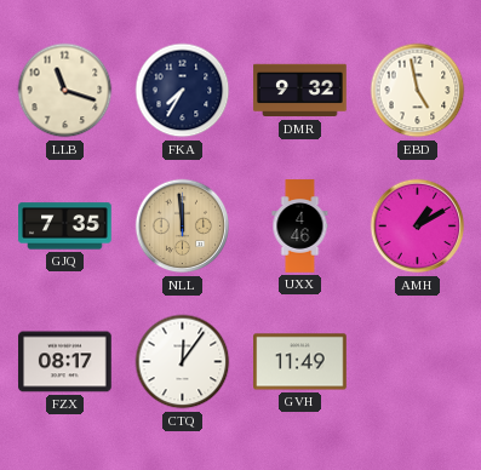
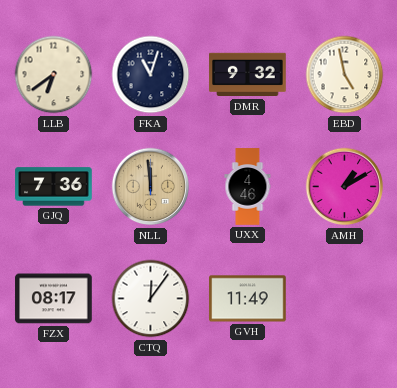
LLB: 11:18 -> 6:39
FKA: 7:35 -> 11:03
GJQ: 7:35 -> 7:36
